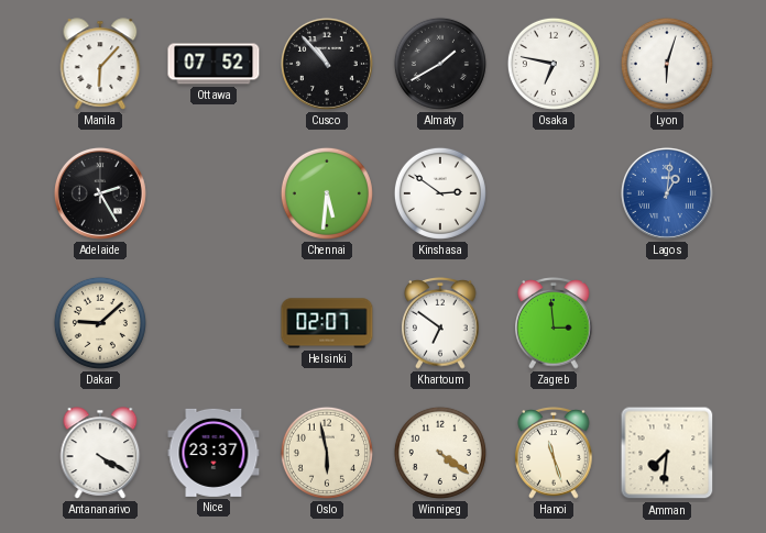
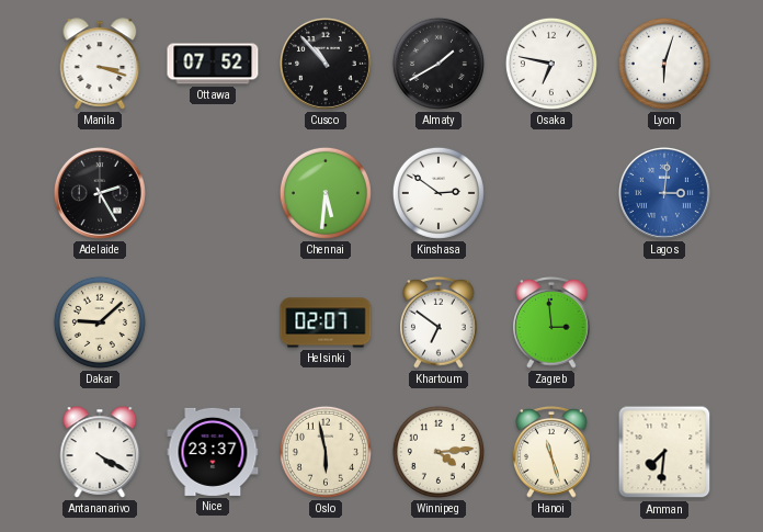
Manila: 6:07 -> 3:18
Lagos: 1:01 -> 3:01
Winnipeg: 4:21 -> 4:14
